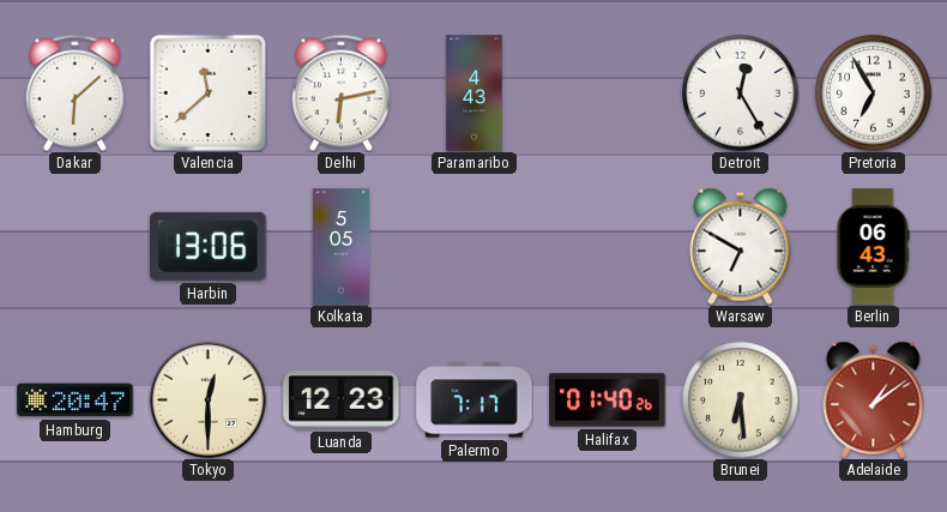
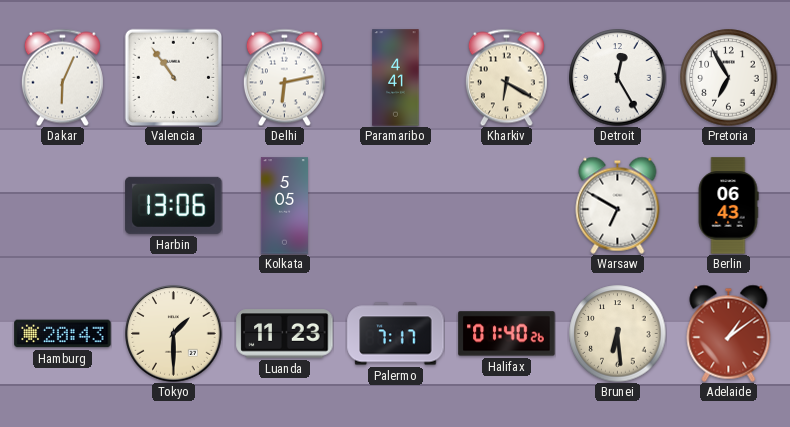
Dakar: 6:08 -> 6:04
Valencia: 11:38 -> 10:54
Paramaribo: 4:43 -> 4:41
Kharkiv: none -> 6:20
Hamburg: 20:47 -> 20:43
Tokyo: 12:30 -> 1:30
Luanda: 12:23 -> 11:23
